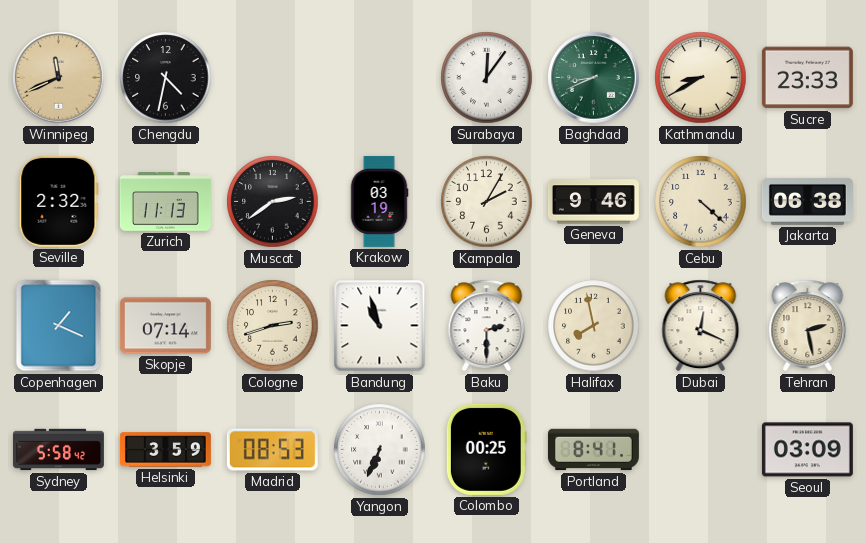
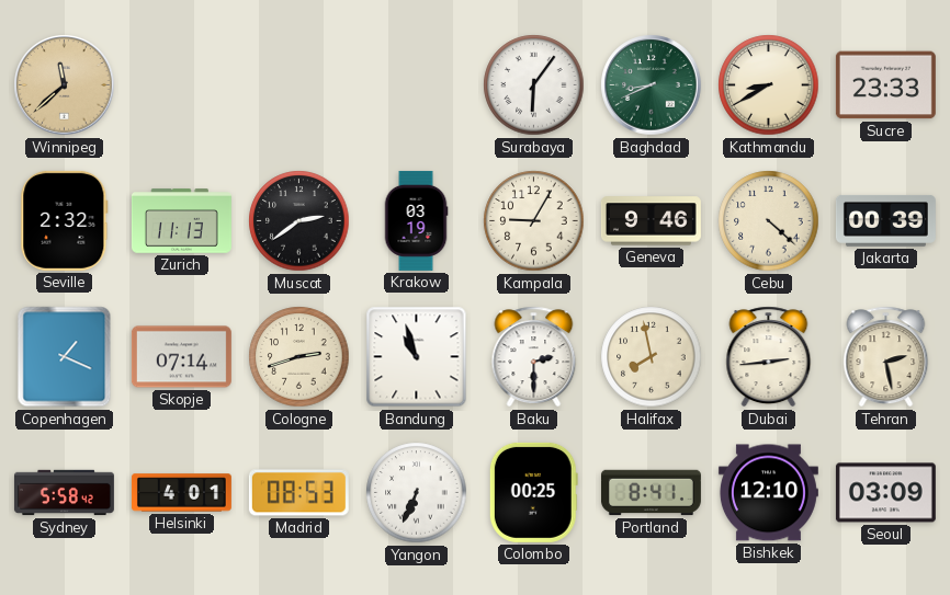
Winnipeg: 11:41 -> 11:38
Chengdu: 4:32 -> none
Surabaya: 12:06 -> 6:06
Kampala: 2:05 -> 9:05
Jakarta: 06:38 -> 00:39
Dubai: 12:19 -> 2:44
Helsinki: 3:59 -> 4:01
Bishkek: none -> 12:10
